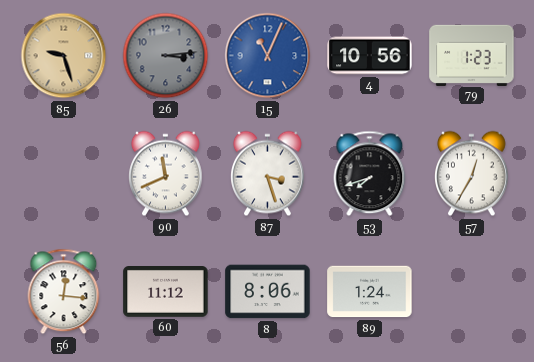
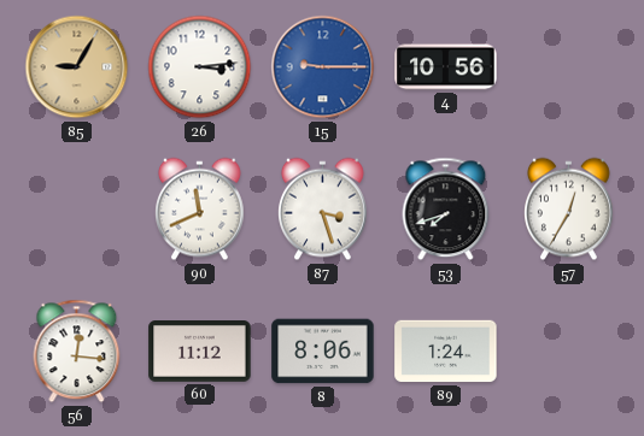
85: 9:27 -> 9:05
26 dial: grey -> white
15: 11:04 -> 9:15
79: 1:23 -> none
